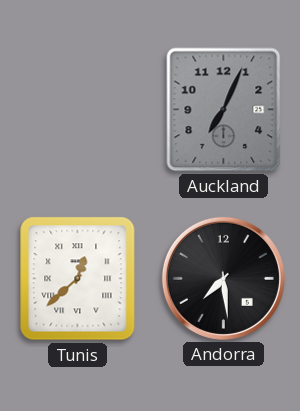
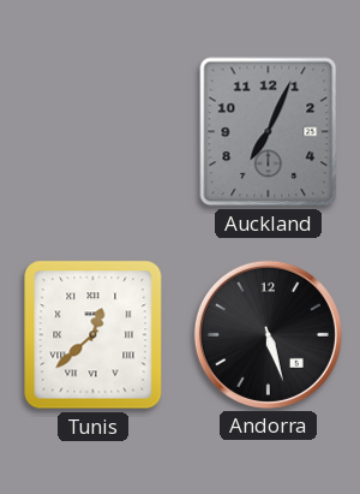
Andorra: 7:29 -> 5:27
